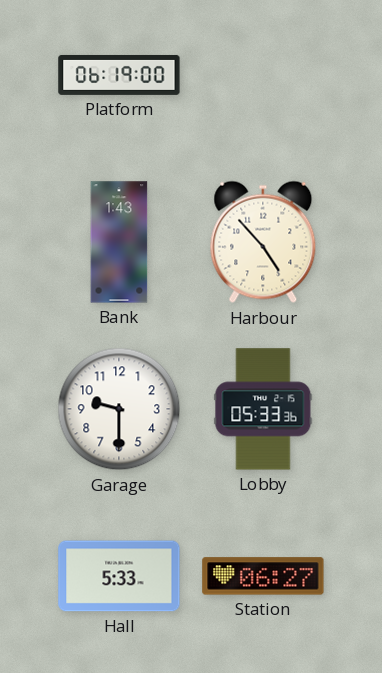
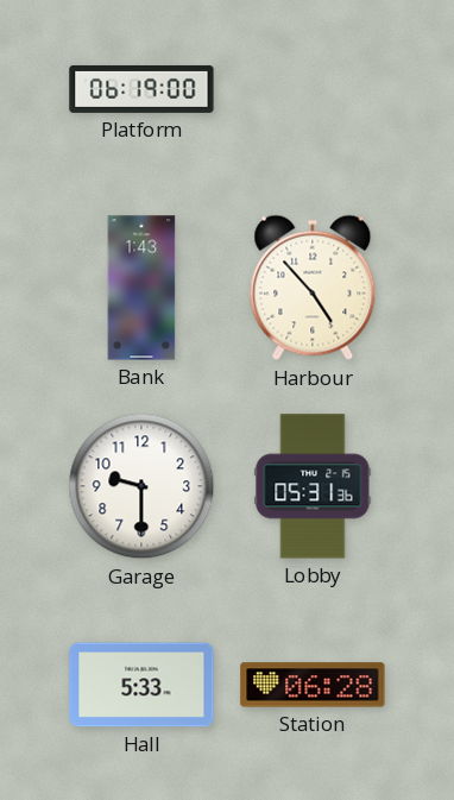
Lobby: 05:33 -> 05:31
Station: 06:27 -> 06:28
